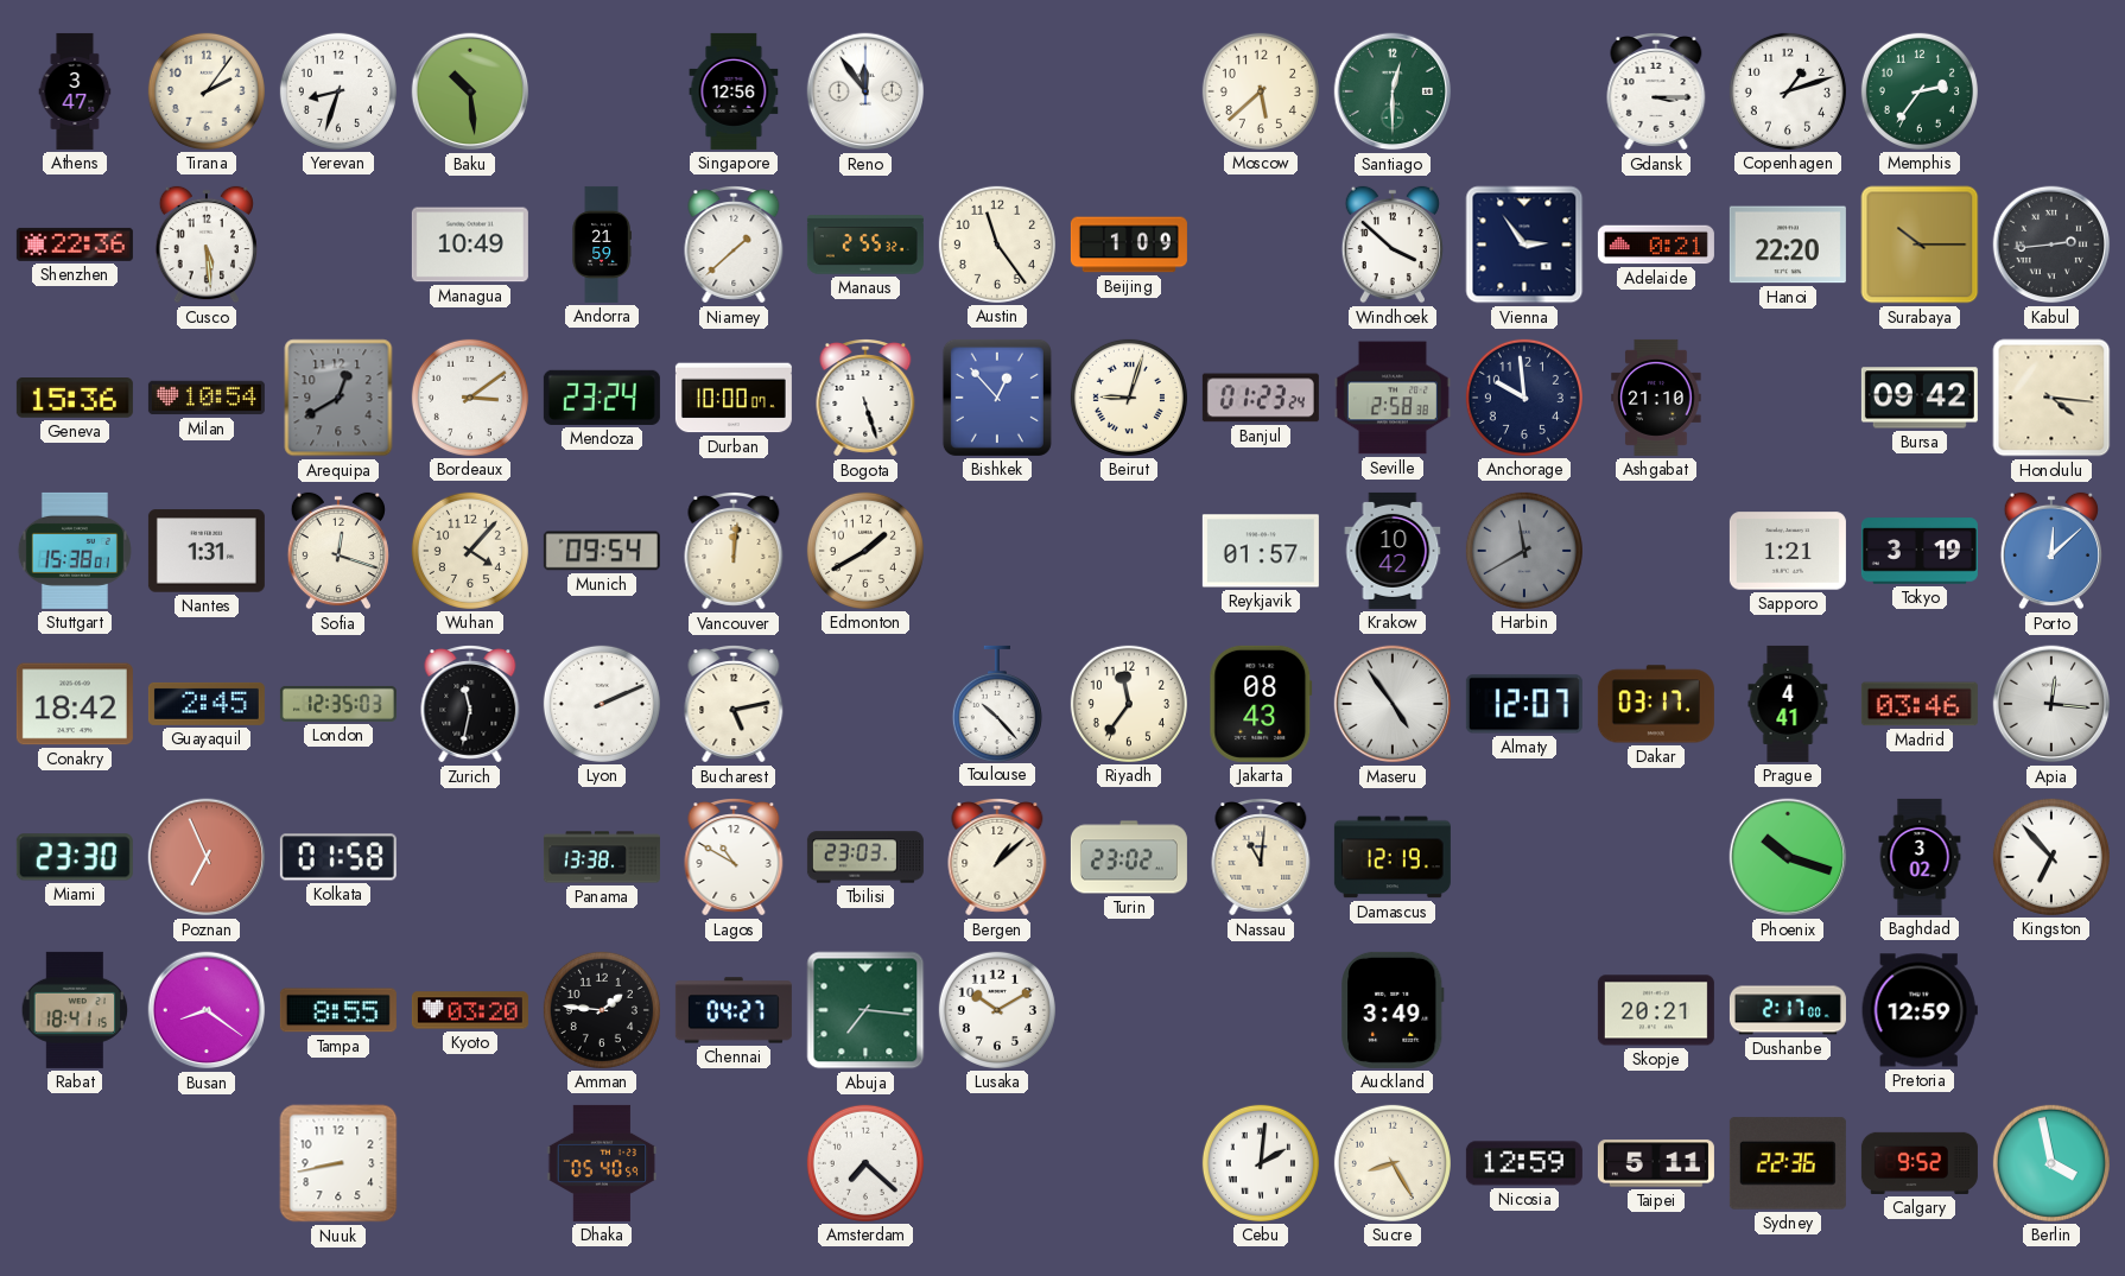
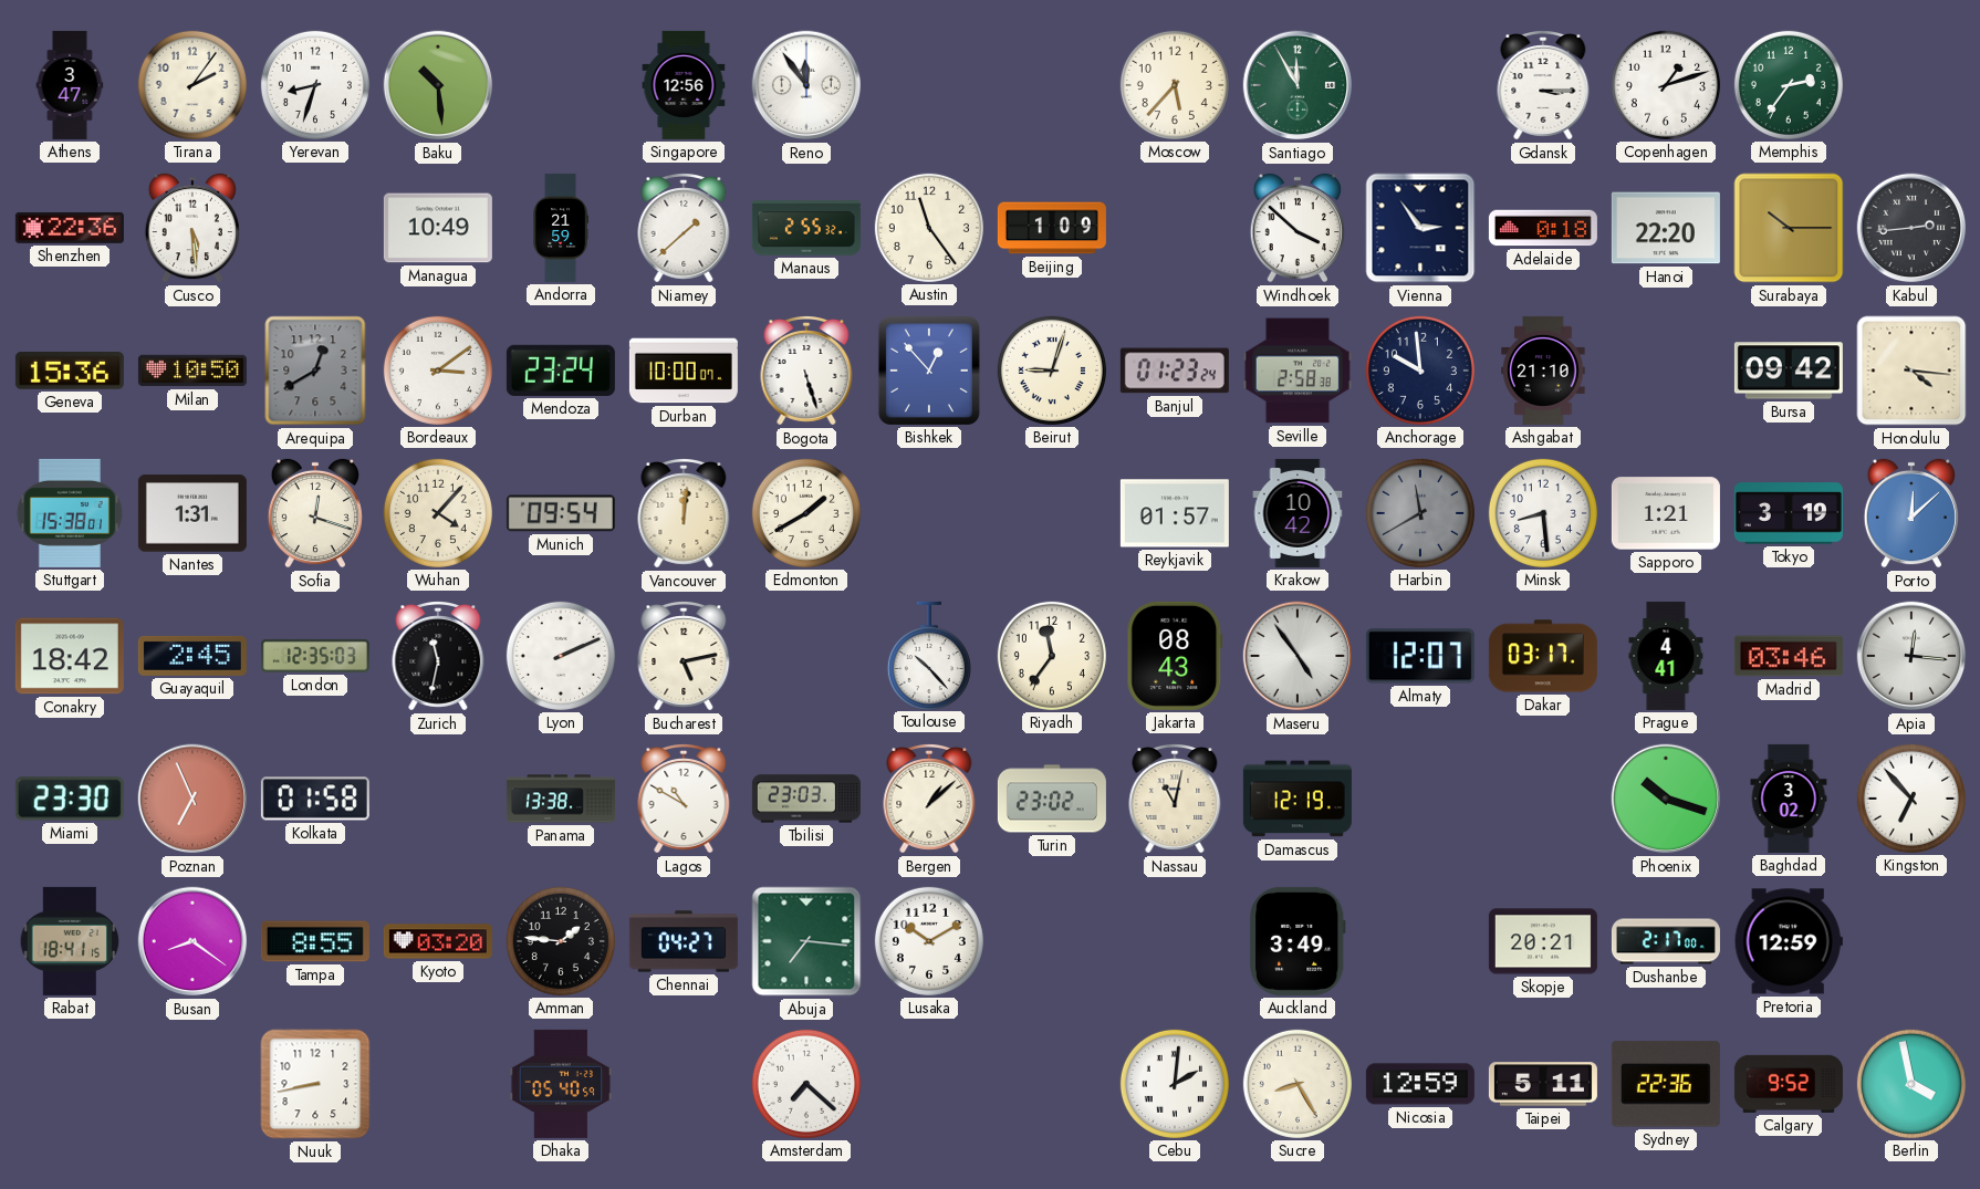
Moscow: 5:38 -> 5:37
Santiago: 12:30 -> 11:55
Adelaide: 0:21 -> 0:18
Milan: 10:54 -> 10:50
Minsk: none -> 8:29
Nassau: 11:01 -> 11:02
